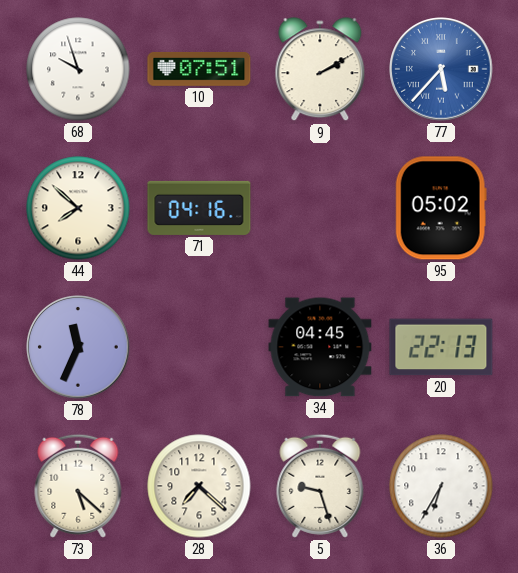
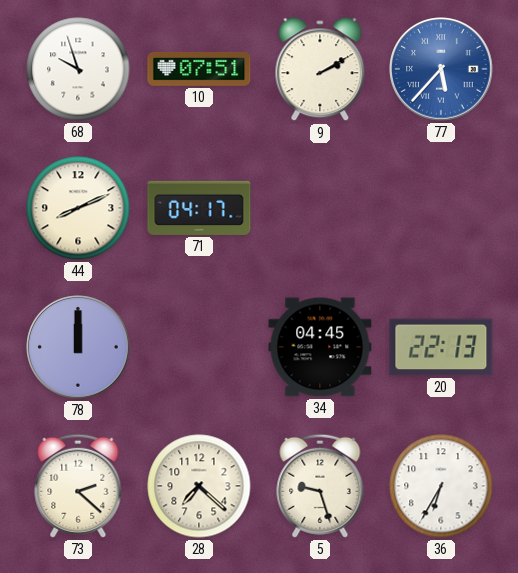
44: 7:52 -> 8:11
71: 04:16 -> 04:17
95: 05:02 -> none
78: 11:34 -> 12:00
73: 5:22 -> 2:22
